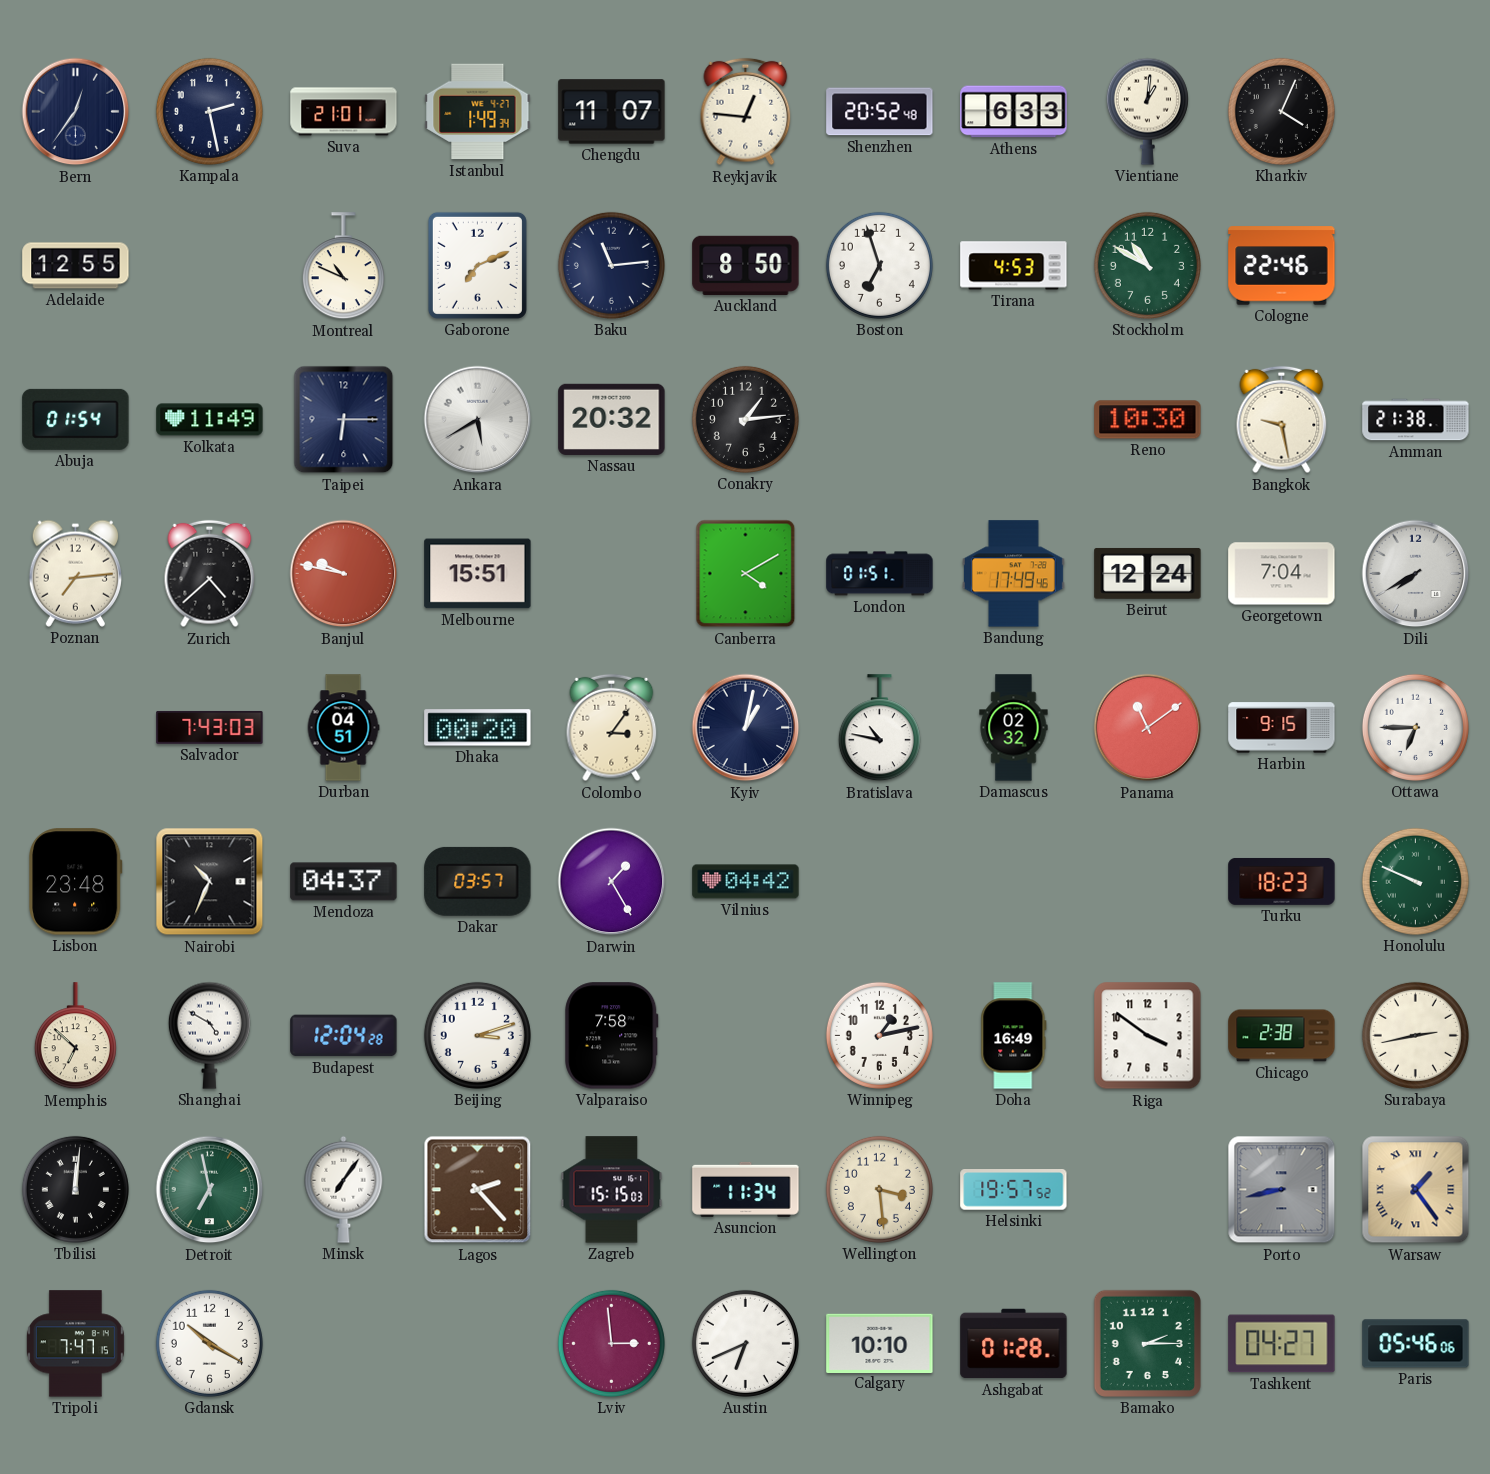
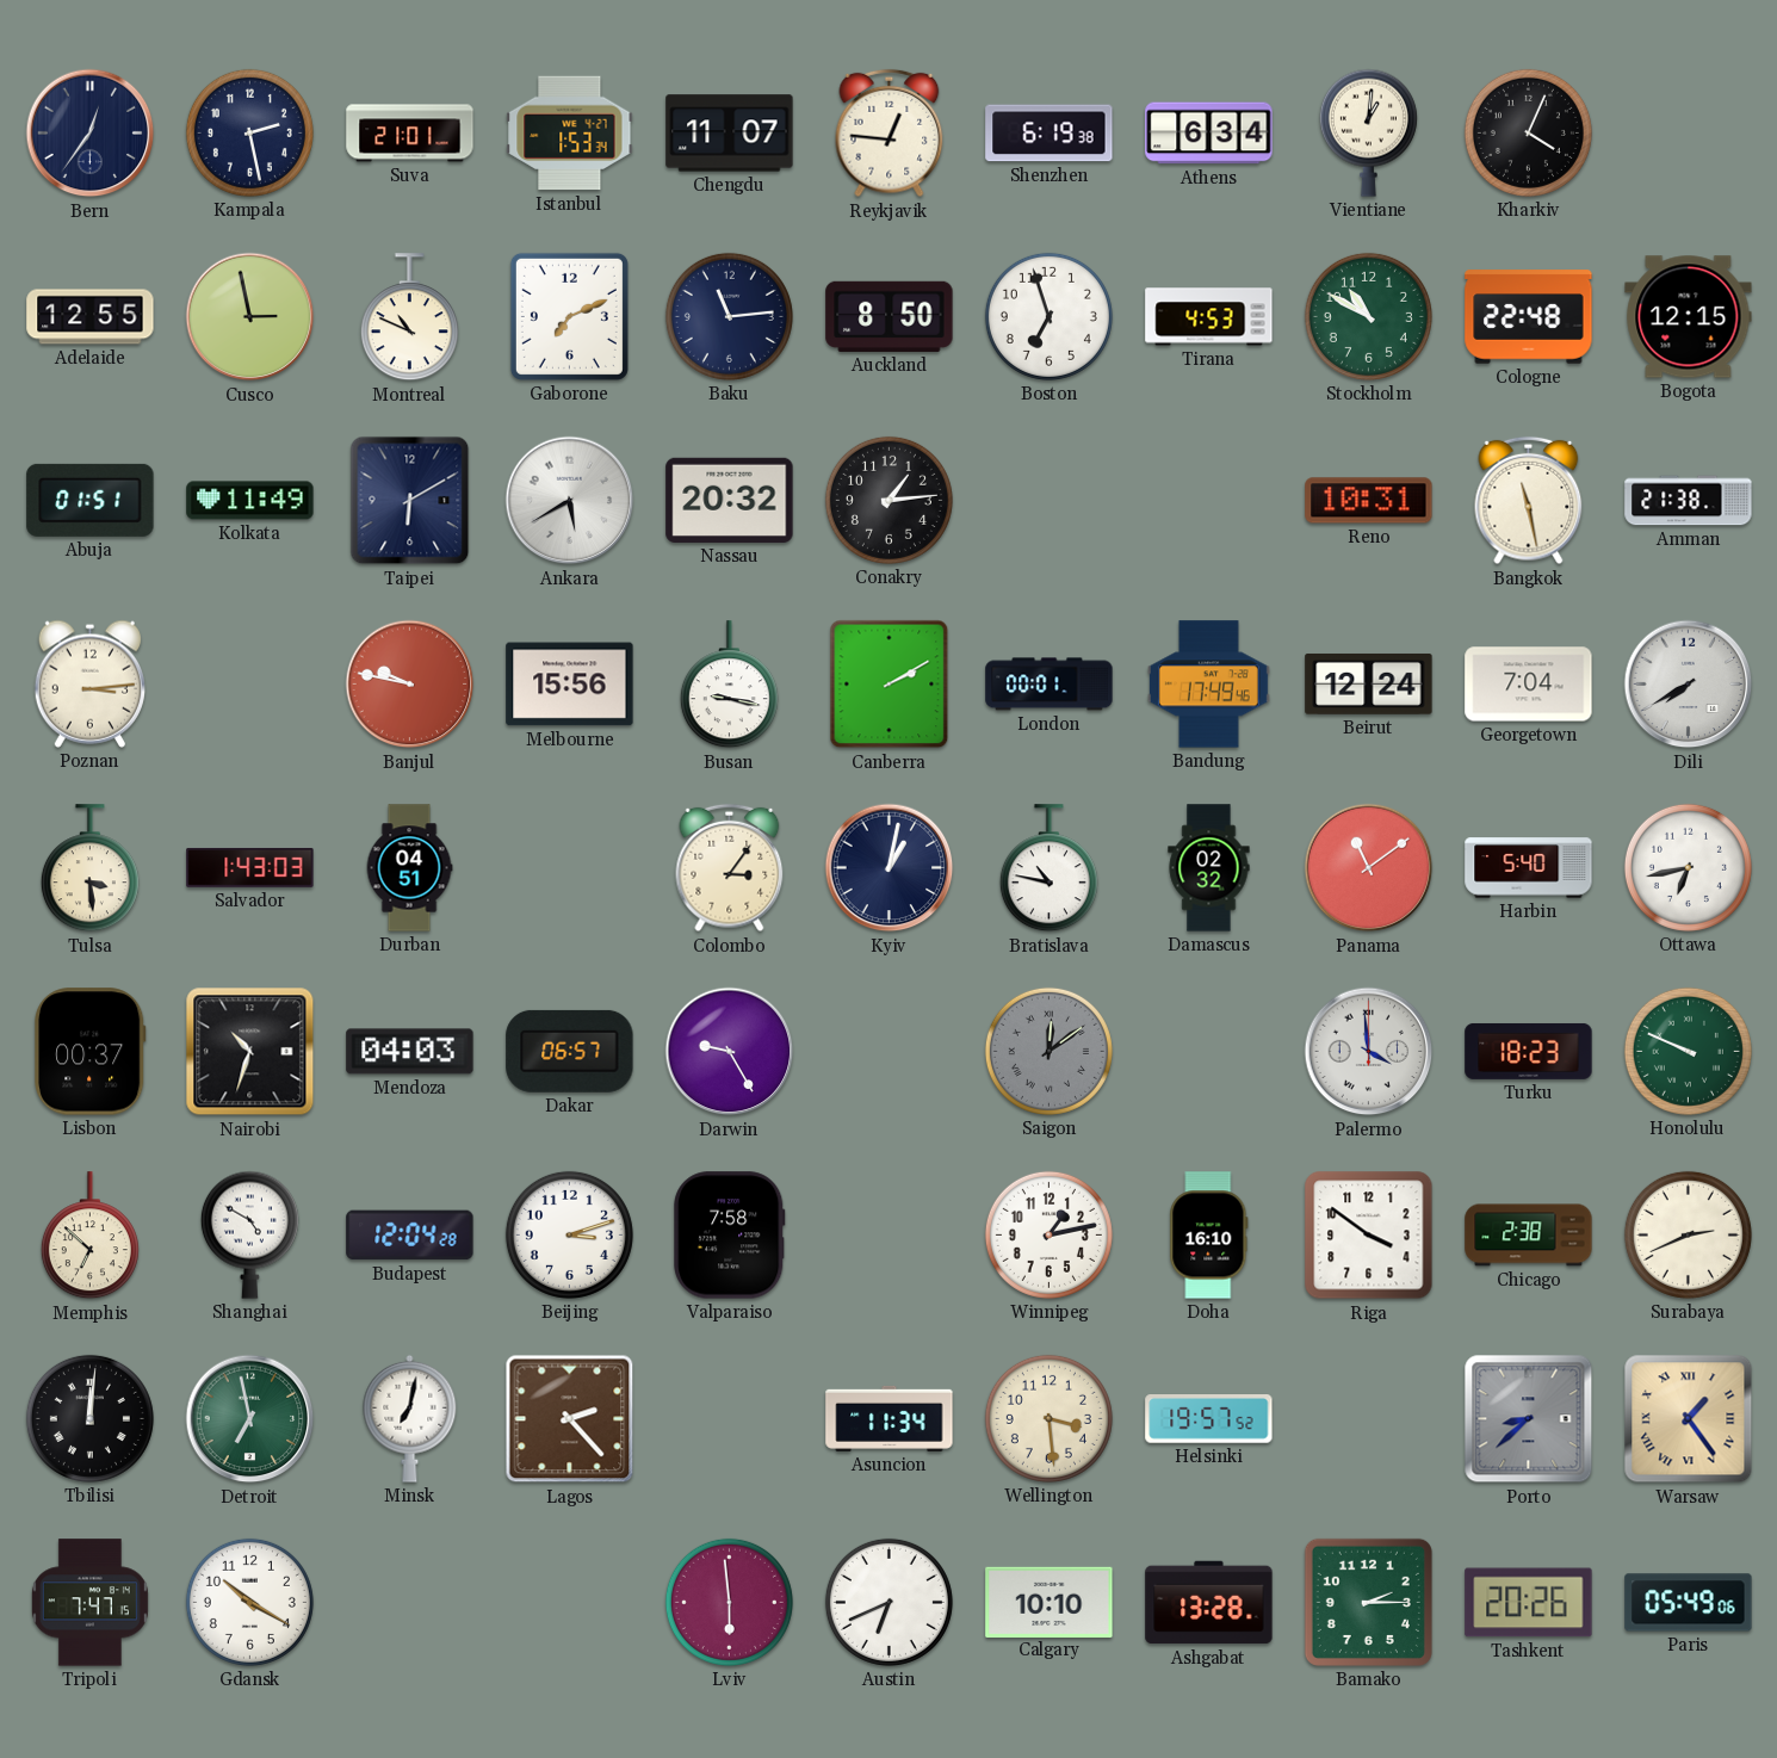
Istanbul: 1:49 -> 1:53
Shenzhen: 20:52 -> 6:19
Athens: 6:33 -> 6:34
Cusco: none -> 2:58
Cologne: 22:46 -> 22:48
Bogota: none -> 12:15
Abuja: 01:54 -> 01:51
Taipei: 6:15 -> 6:10
Reno: 10:30 -> 10:31
Bangkok: 9:28 -> 11:28
Poznan: 7:14 -> 3:14
Zurich: 4:38 -> none
Melbourne: 15:51 -> 15:56
Busan: none -> 9:17
Canberra: 4:10 -> 2:10
London: 01:51 -> 00:01
Tulsa: none -> 3:29
Salvador: 7:43 -> 1:43
Dhaka: 00:20 -> none
Harbin: 9:15 -> 5:40
Ottawa: 6:45 -> 6:43
Lisbon: 23:48 -> 00:37
Nairobi: 10:34 -> 10:33
Mendoza: 04:37 -> 04:03
Dakar: 03:57 -> 06:57
Darwin: 1:25 -> 9:25
Vilnius: 04:42 -> none
Saigon: none -> 12:09
Palermo: none -> 3:59
Doha: 16:49 -> 16:10
Surabaya: 2:43 -> 2:41
Minsk: 7:06 -> 7:02
Zagreb: 15:15 -> none
Porto: 8:43 -> 8:38
Lviv: 2:59 -> 5:59
Ashgabat: 01:28 -> 13:28
Tashkent: 04:27 -> 20:26
Paris: 05:46 -> 05:49
